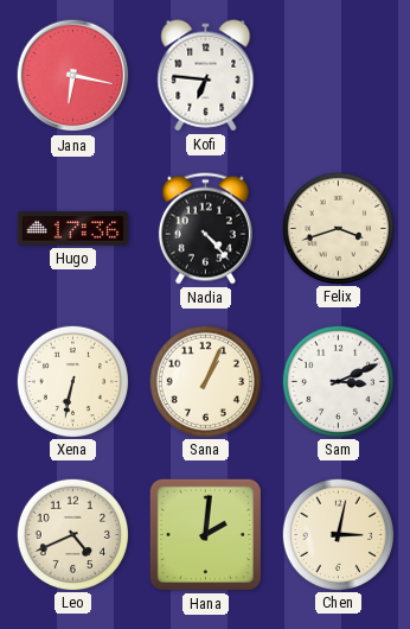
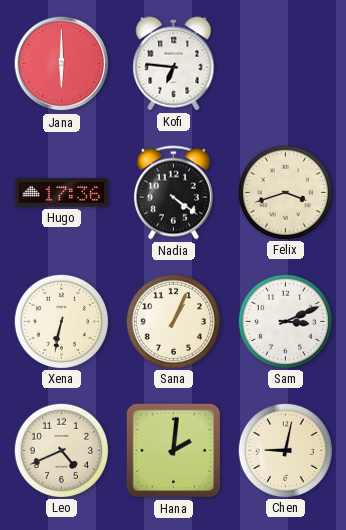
Jana: 6:17 -> 6:00
Nadia: 4:23 -> 4:21
Chen: 3:02 -> 9:02
